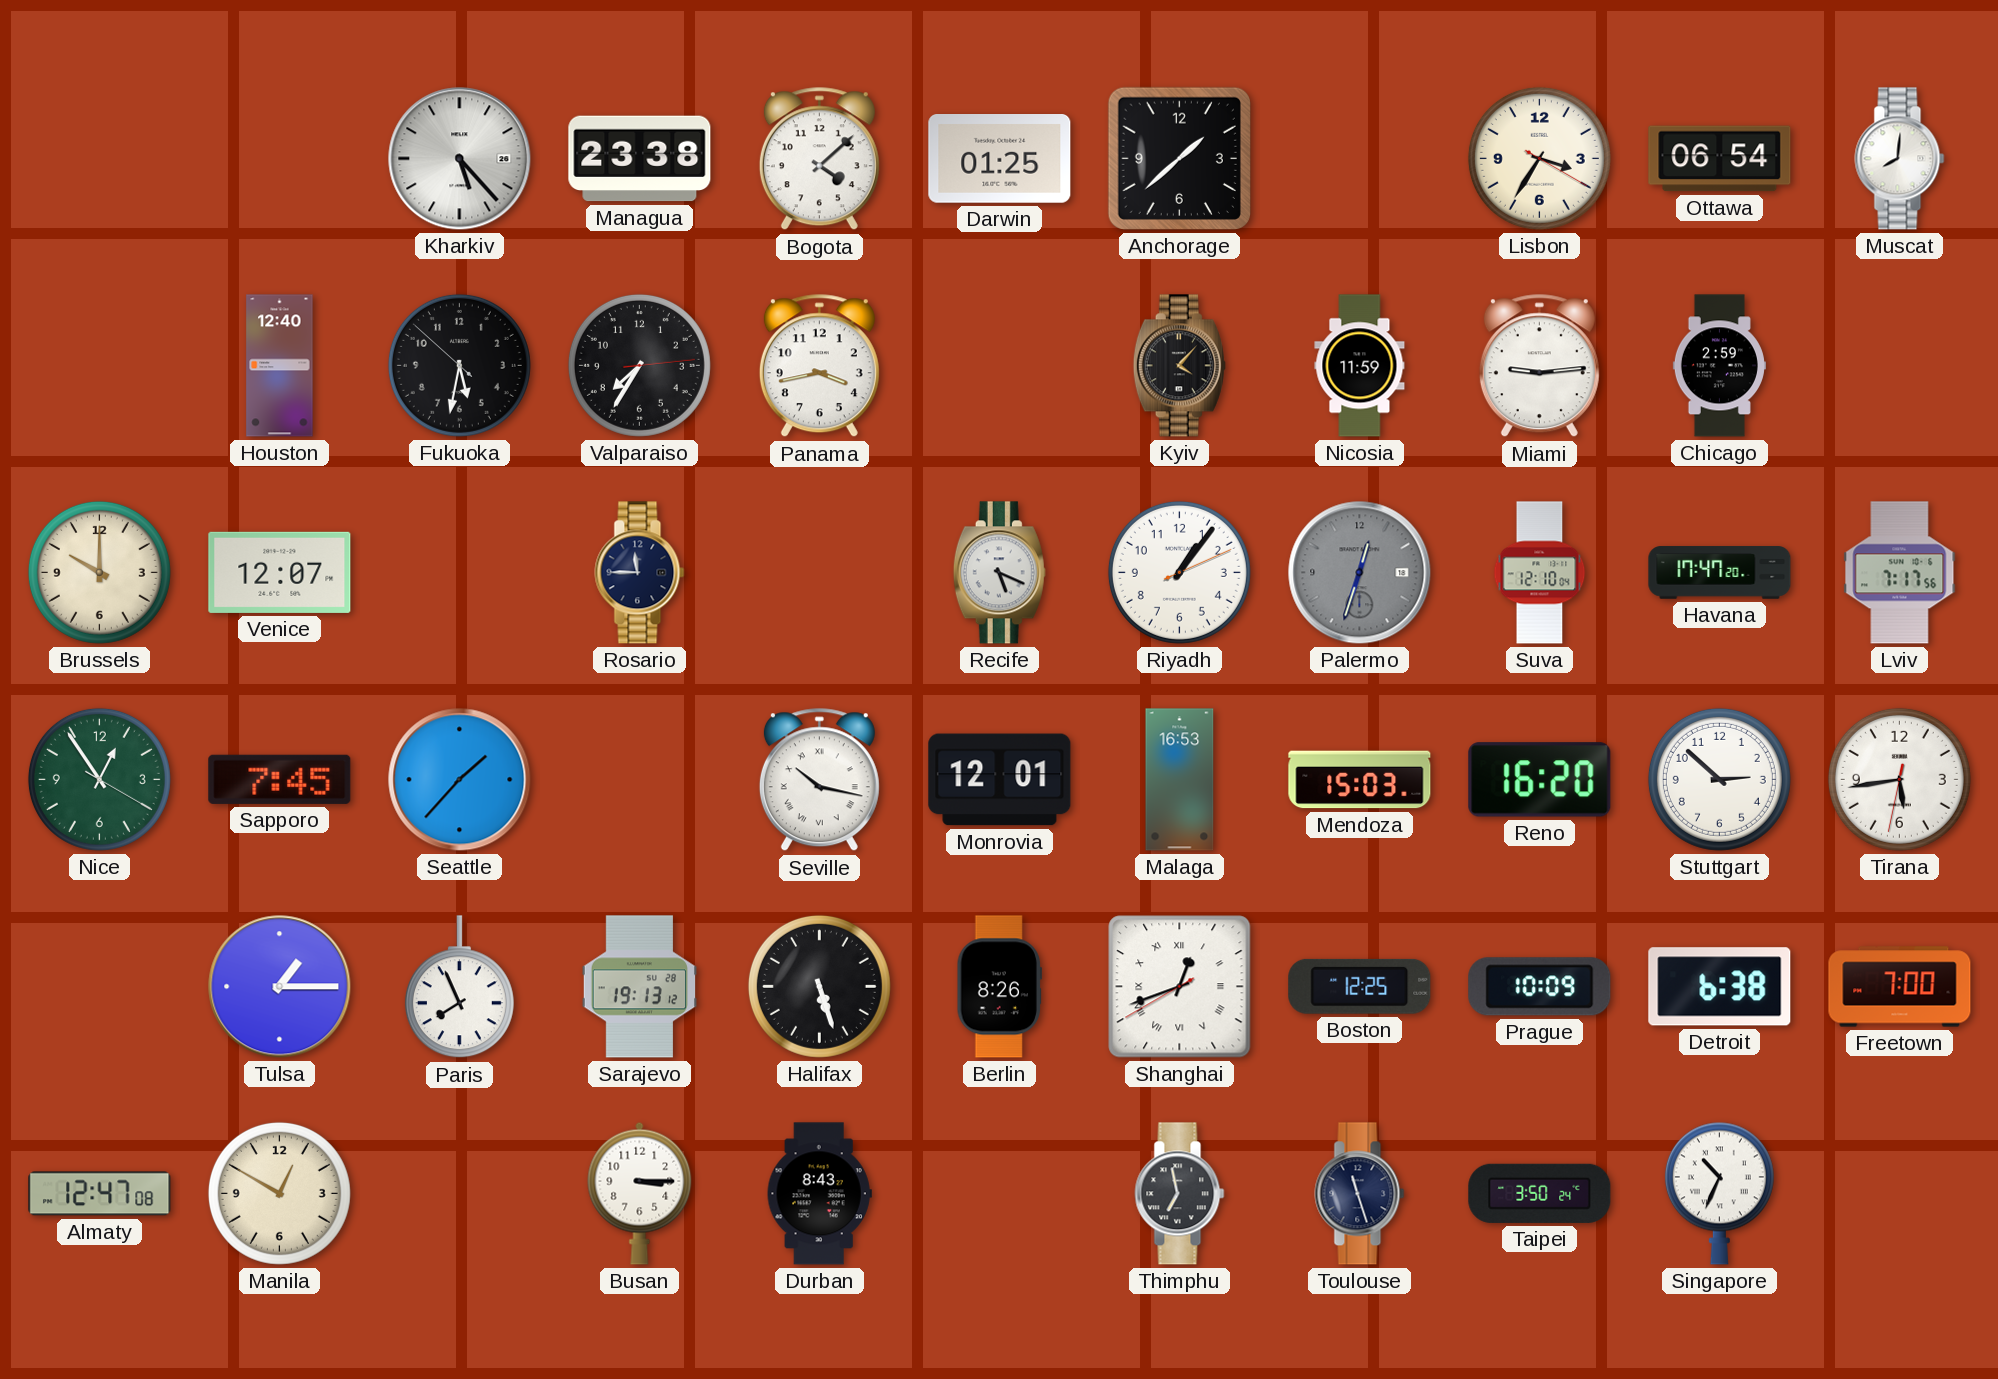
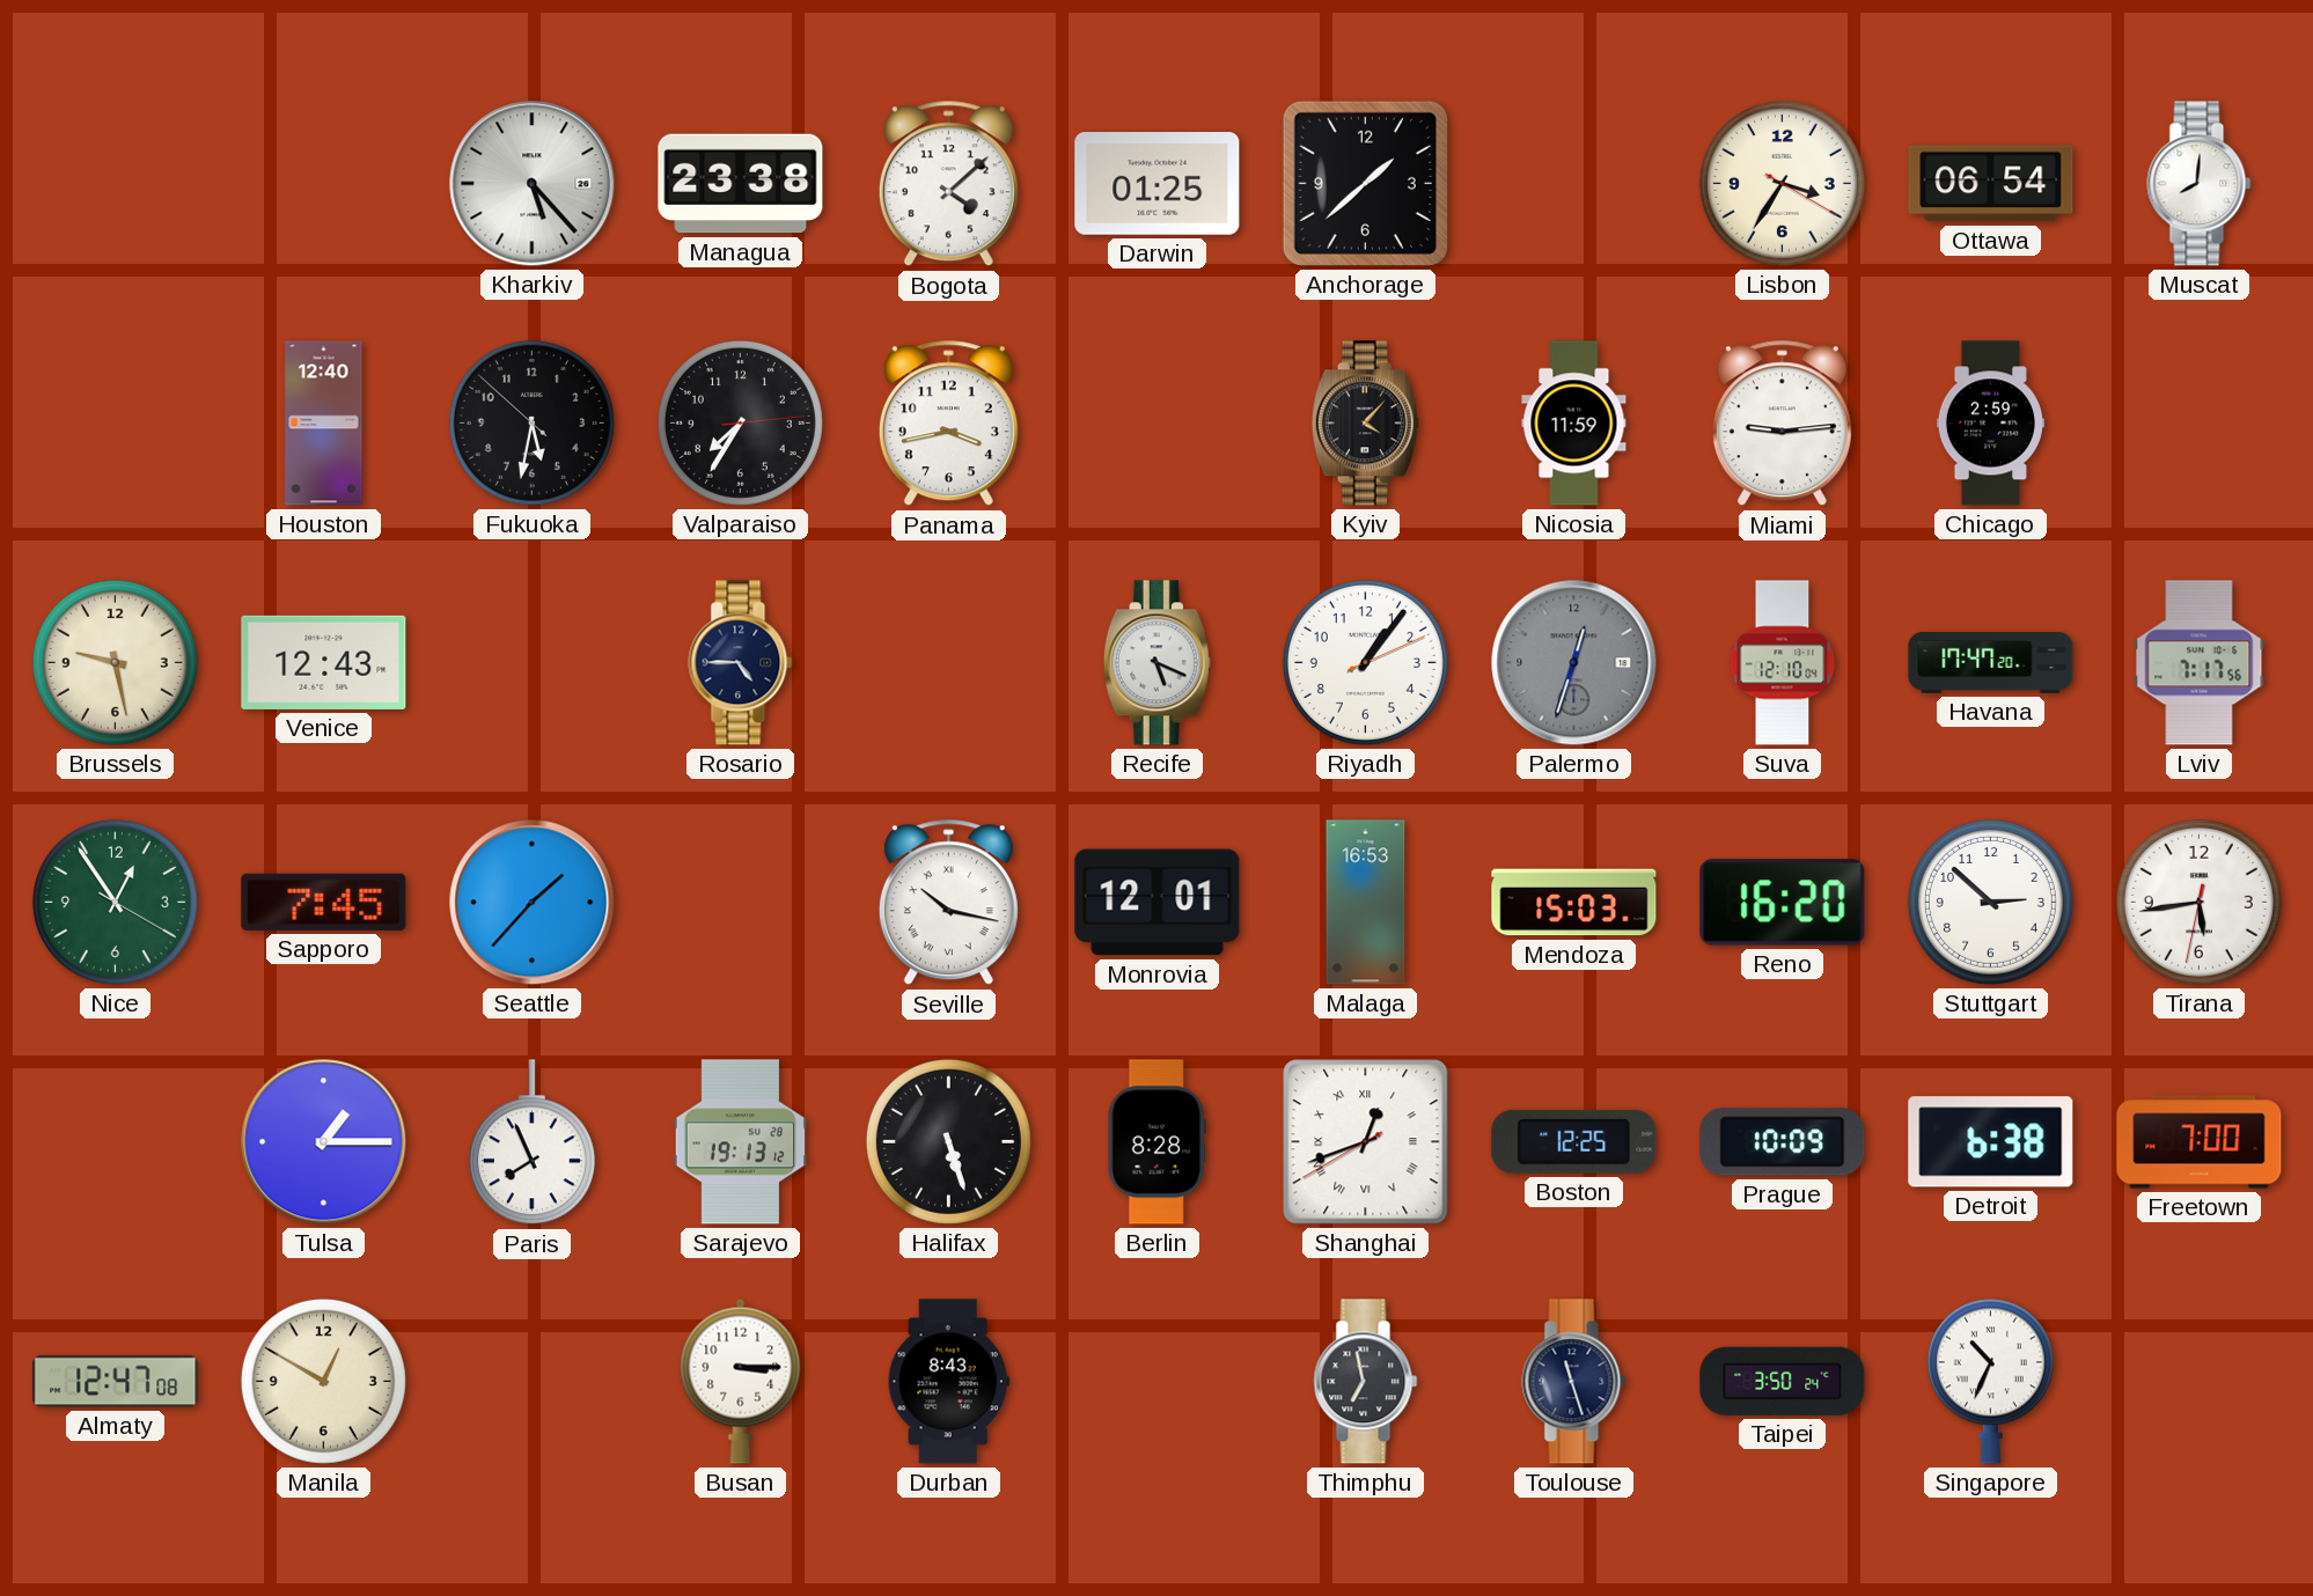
Brussels: 10:00 -> 9:28
Venice: 12:07 -> 12:43
Rosario: 11:45 -> 4:45
Berlin: 8:26 -> 8:28
